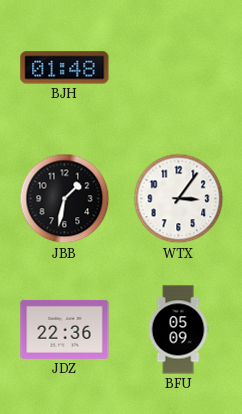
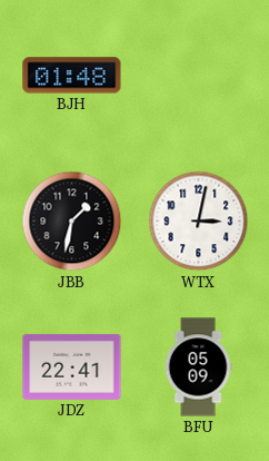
WTX: 3:06 -> 3:02
JDZ: 22:36 -> 22:41
